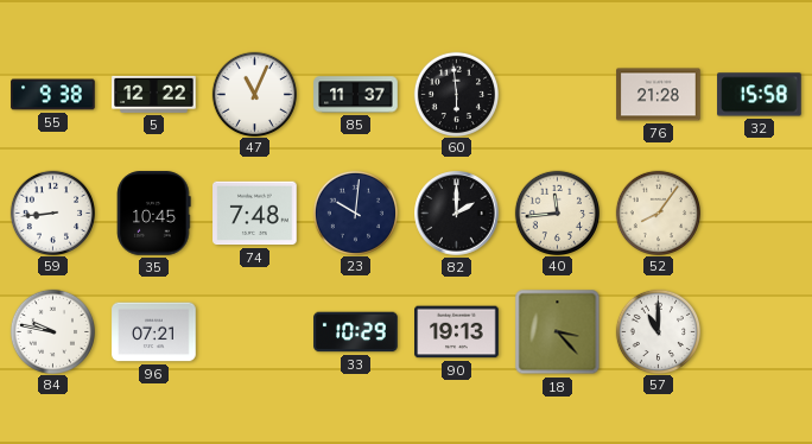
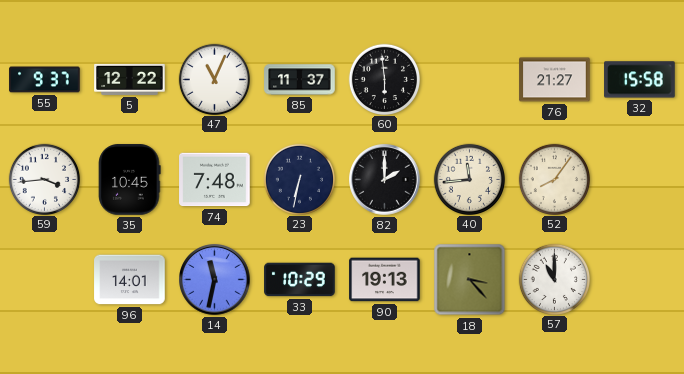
55: 9:38 -> 9:37
76: 21:28 -> 21:27
59: 8:44 -> 3:44
23: 10:01 -> 6:32
84: 9:47 -> none
96: 07:21 -> 14:01
14: none -> 11:32
